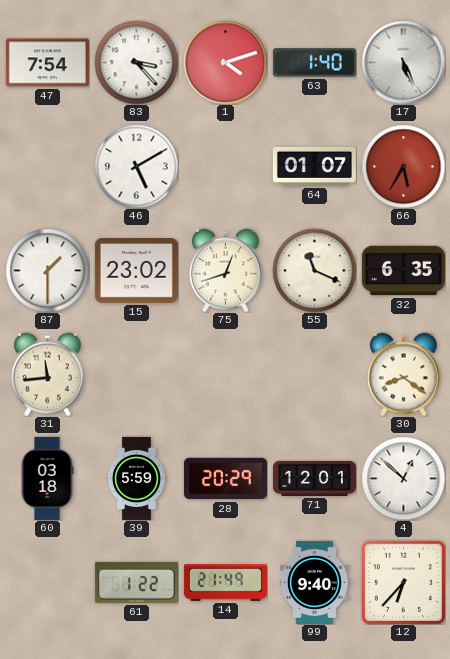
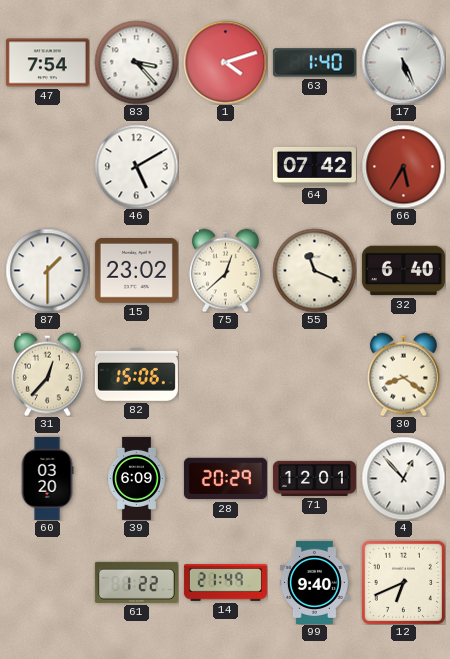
64: 01:07 -> 07:42
75: 12:42 -> 12:38
32: 6:35 -> 6:40
31: 11:44 -> 12:37
82: none -> 15:06
60: 03:18 -> 03:20
39: 5:59 -> 6:09
4: 12:52 -> 12:53
12: 6:37 -> 6:41
